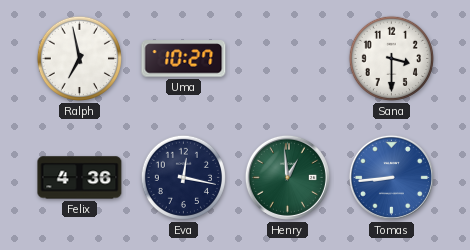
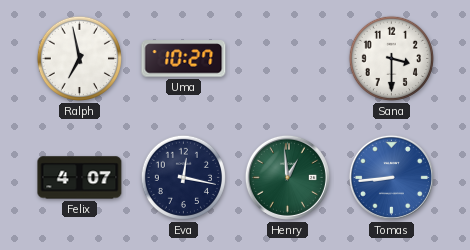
Felix: 4:36 -> 4:07
